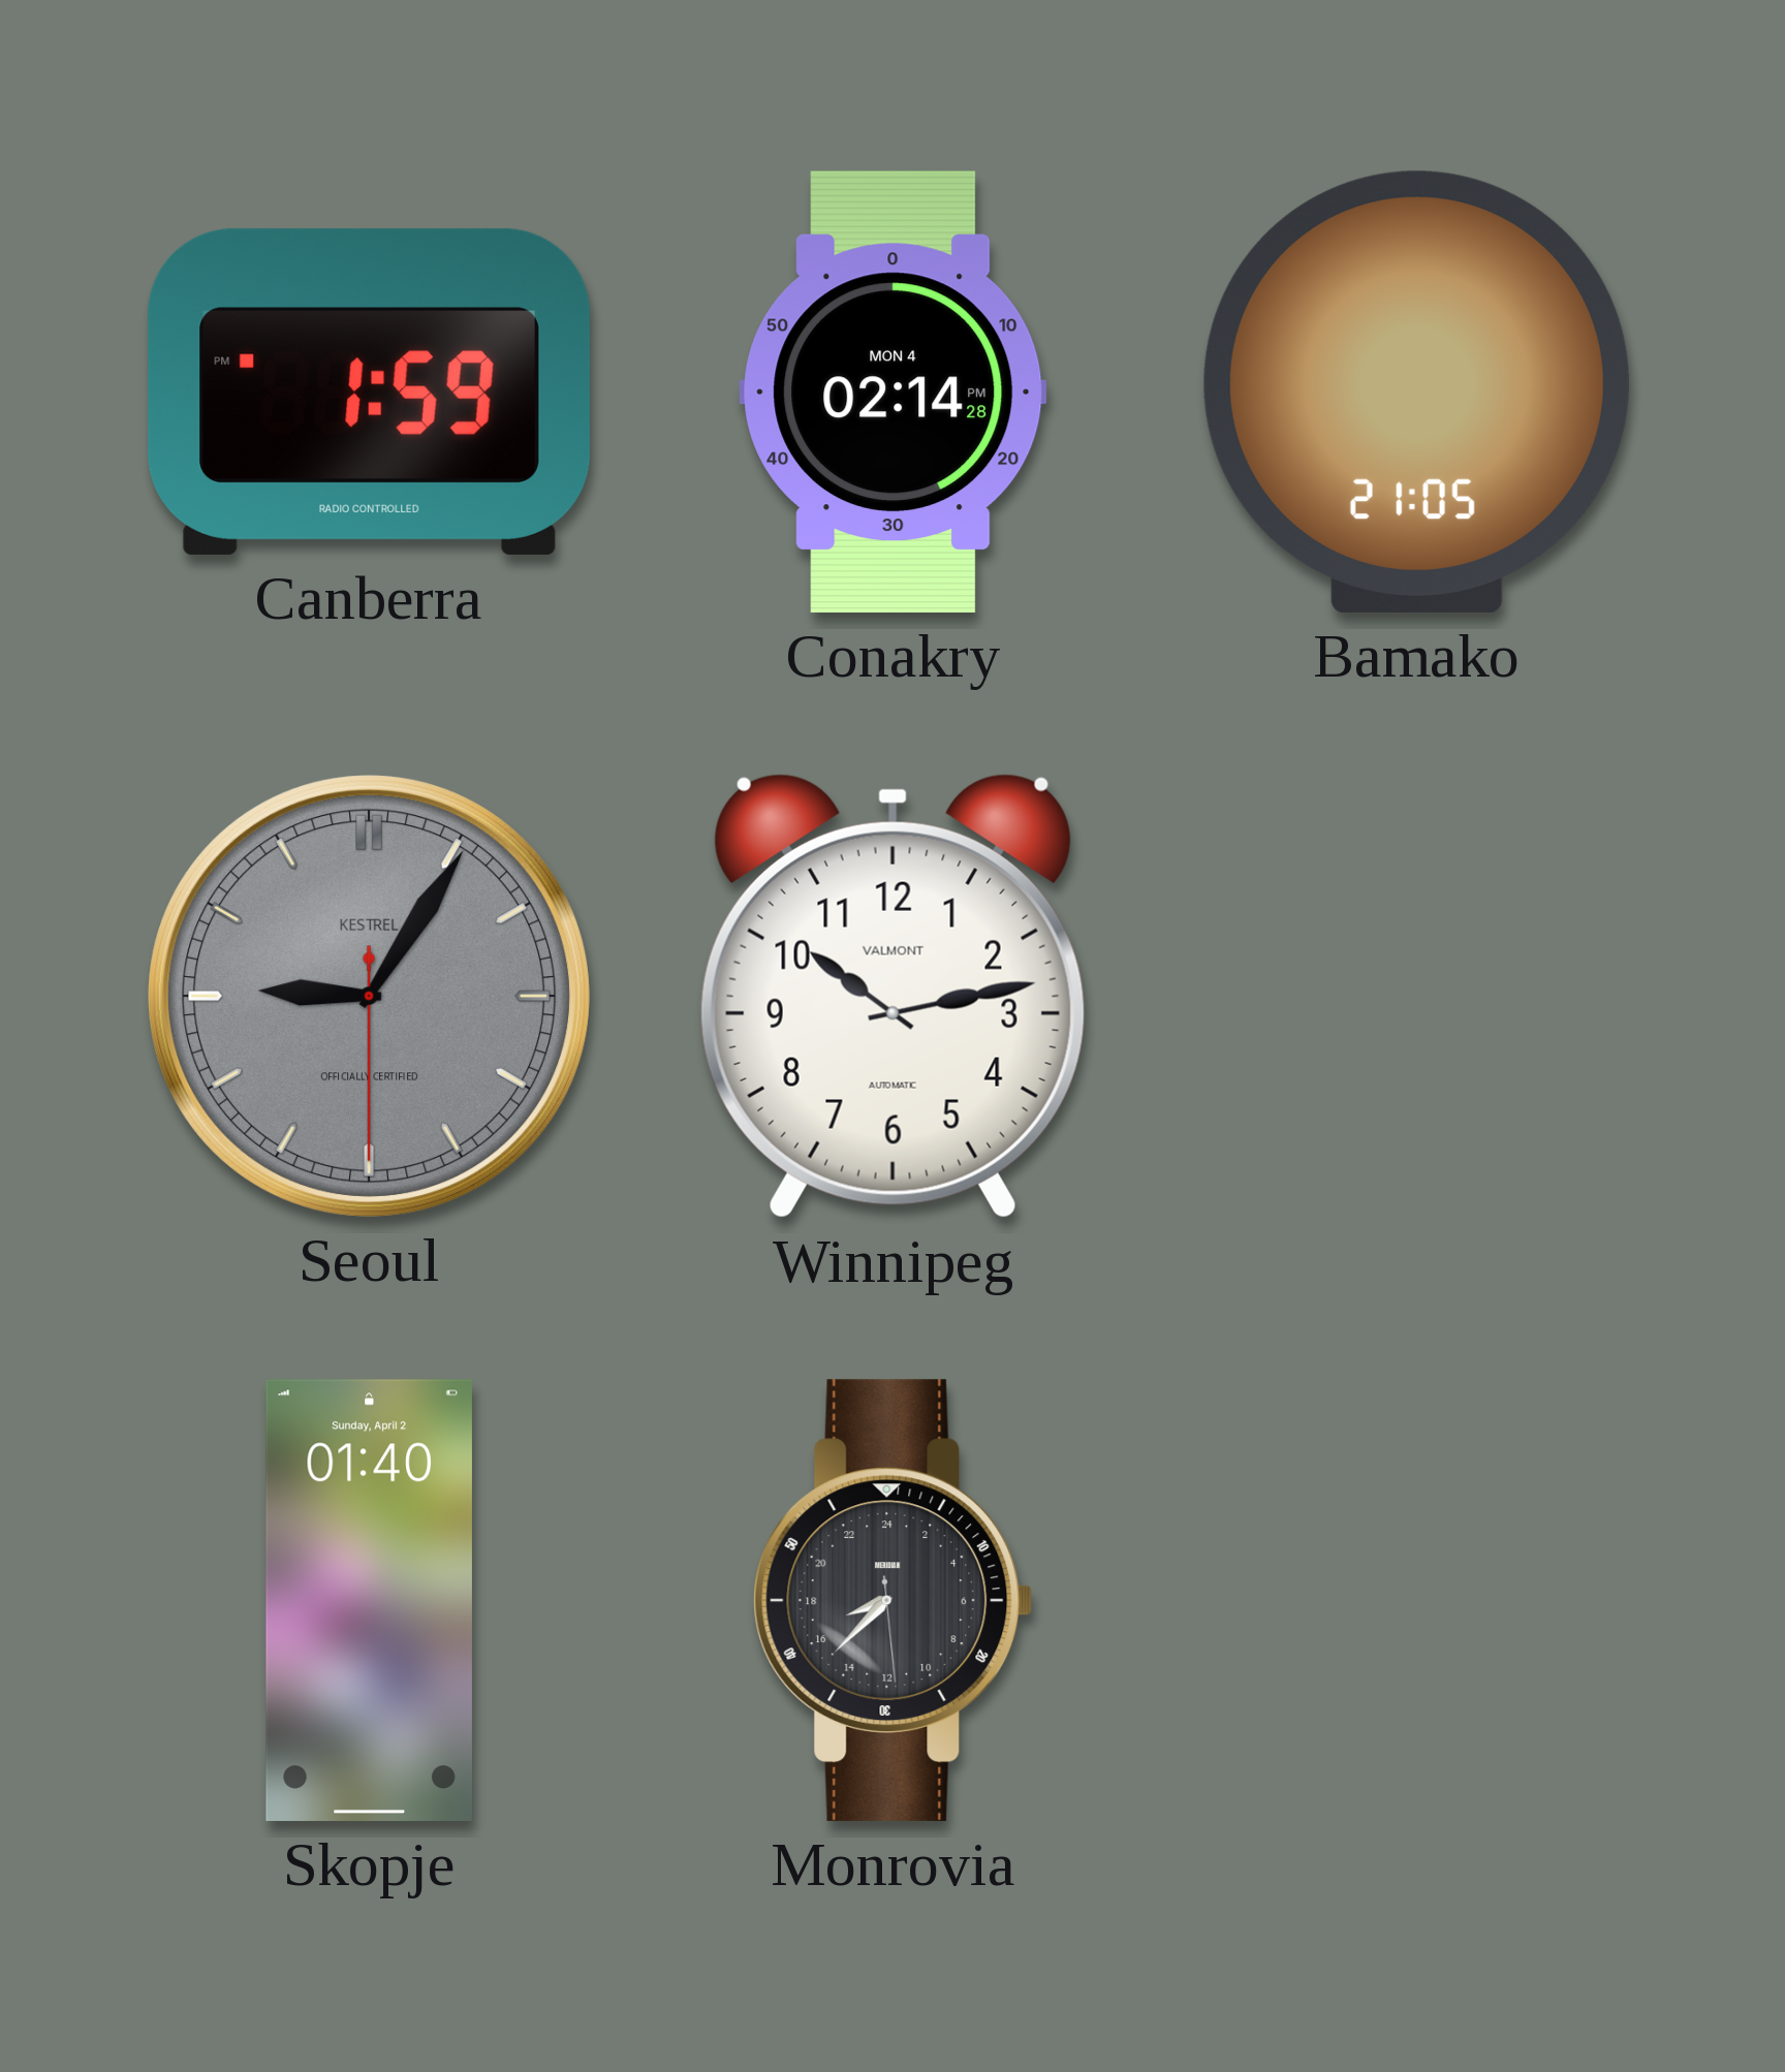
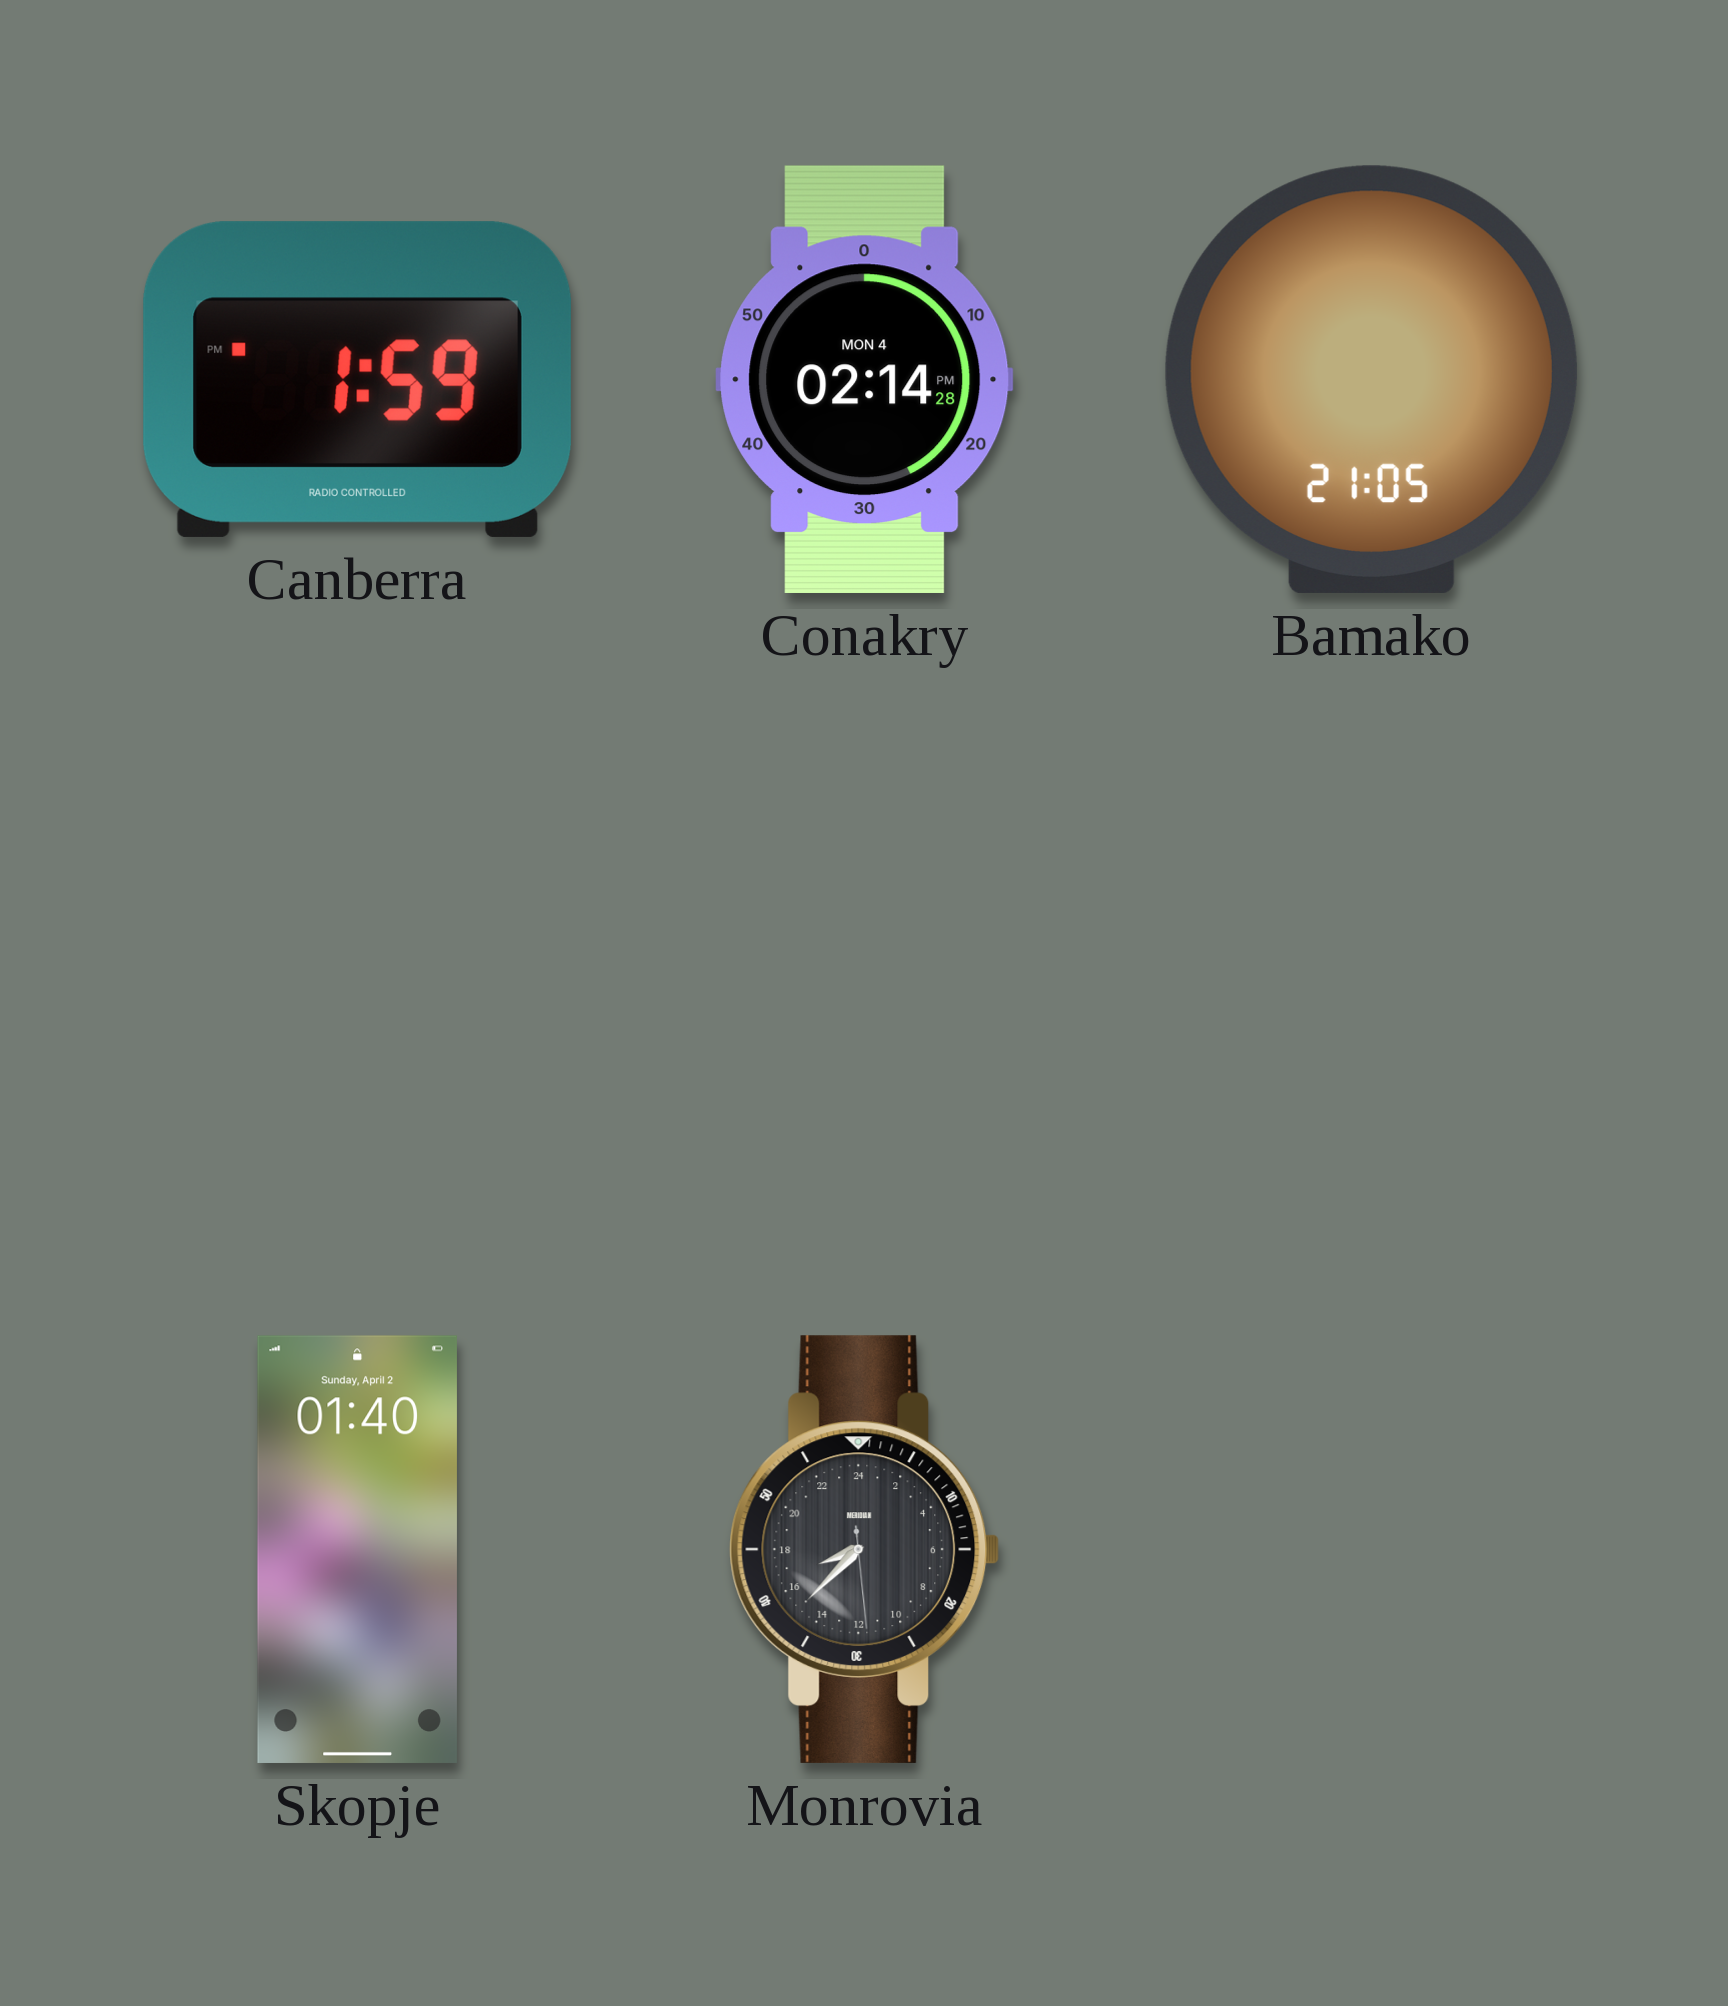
Seoul: 9:05 -> none
Winnipeg: 10:13 -> none
